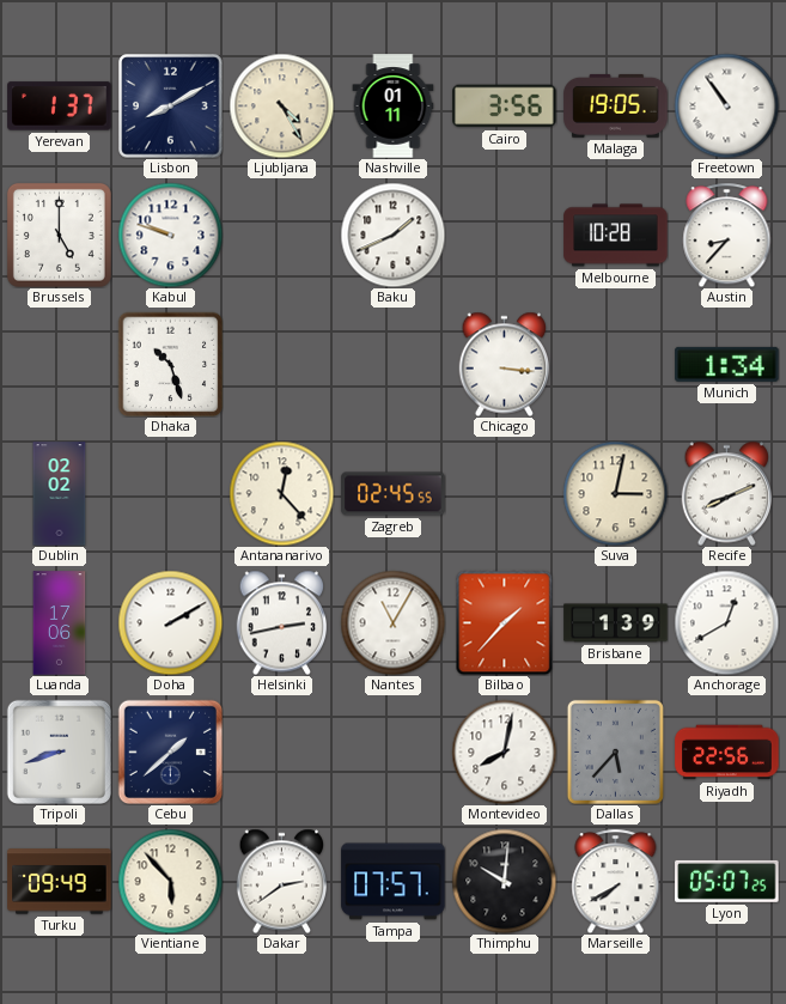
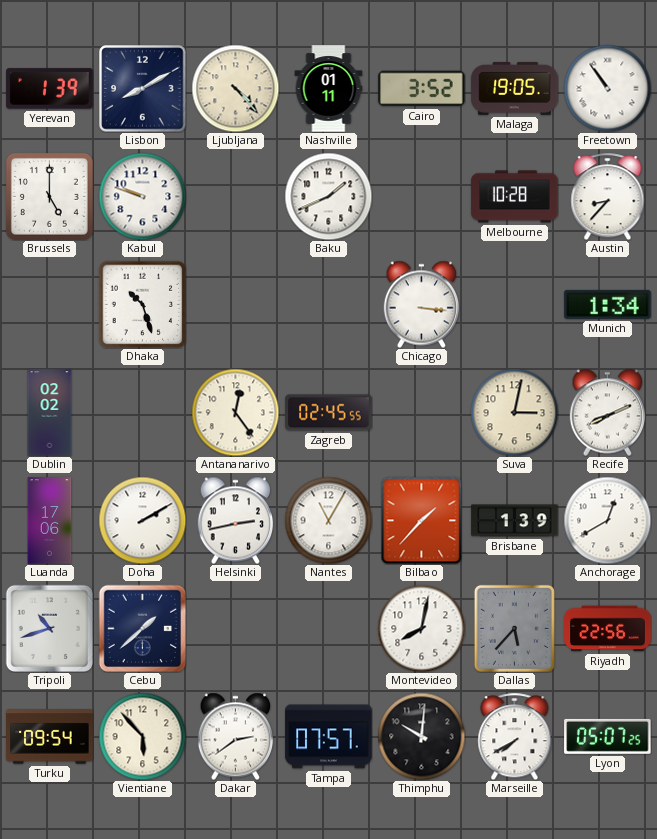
Yerevan: 1:37 -> 1:39
Ljubljana: 4:25 -> 4:23
Cairo: 3:56 -> 3:52
Antananarivo: 12:23 -> 12:24
Tripoli: 8:42 -> 10:42
Turku: 09:49 -> 09:54
